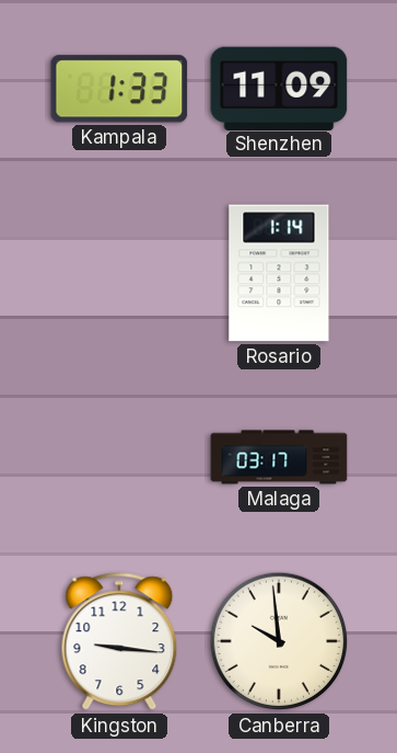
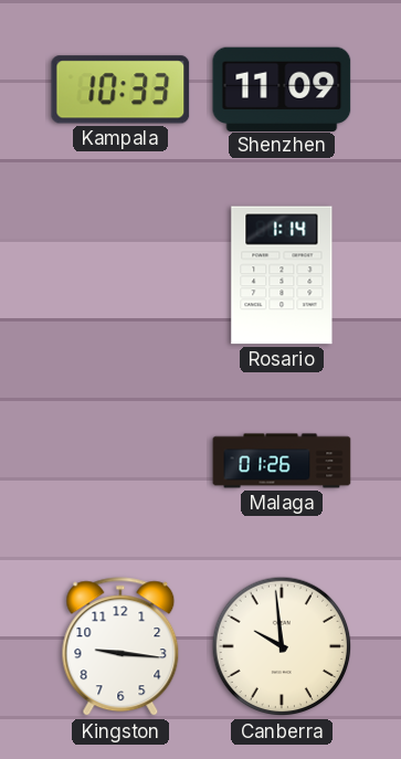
Kampala: 1:33 -> 10:33
Malaga: 03:17 -> 01:26
